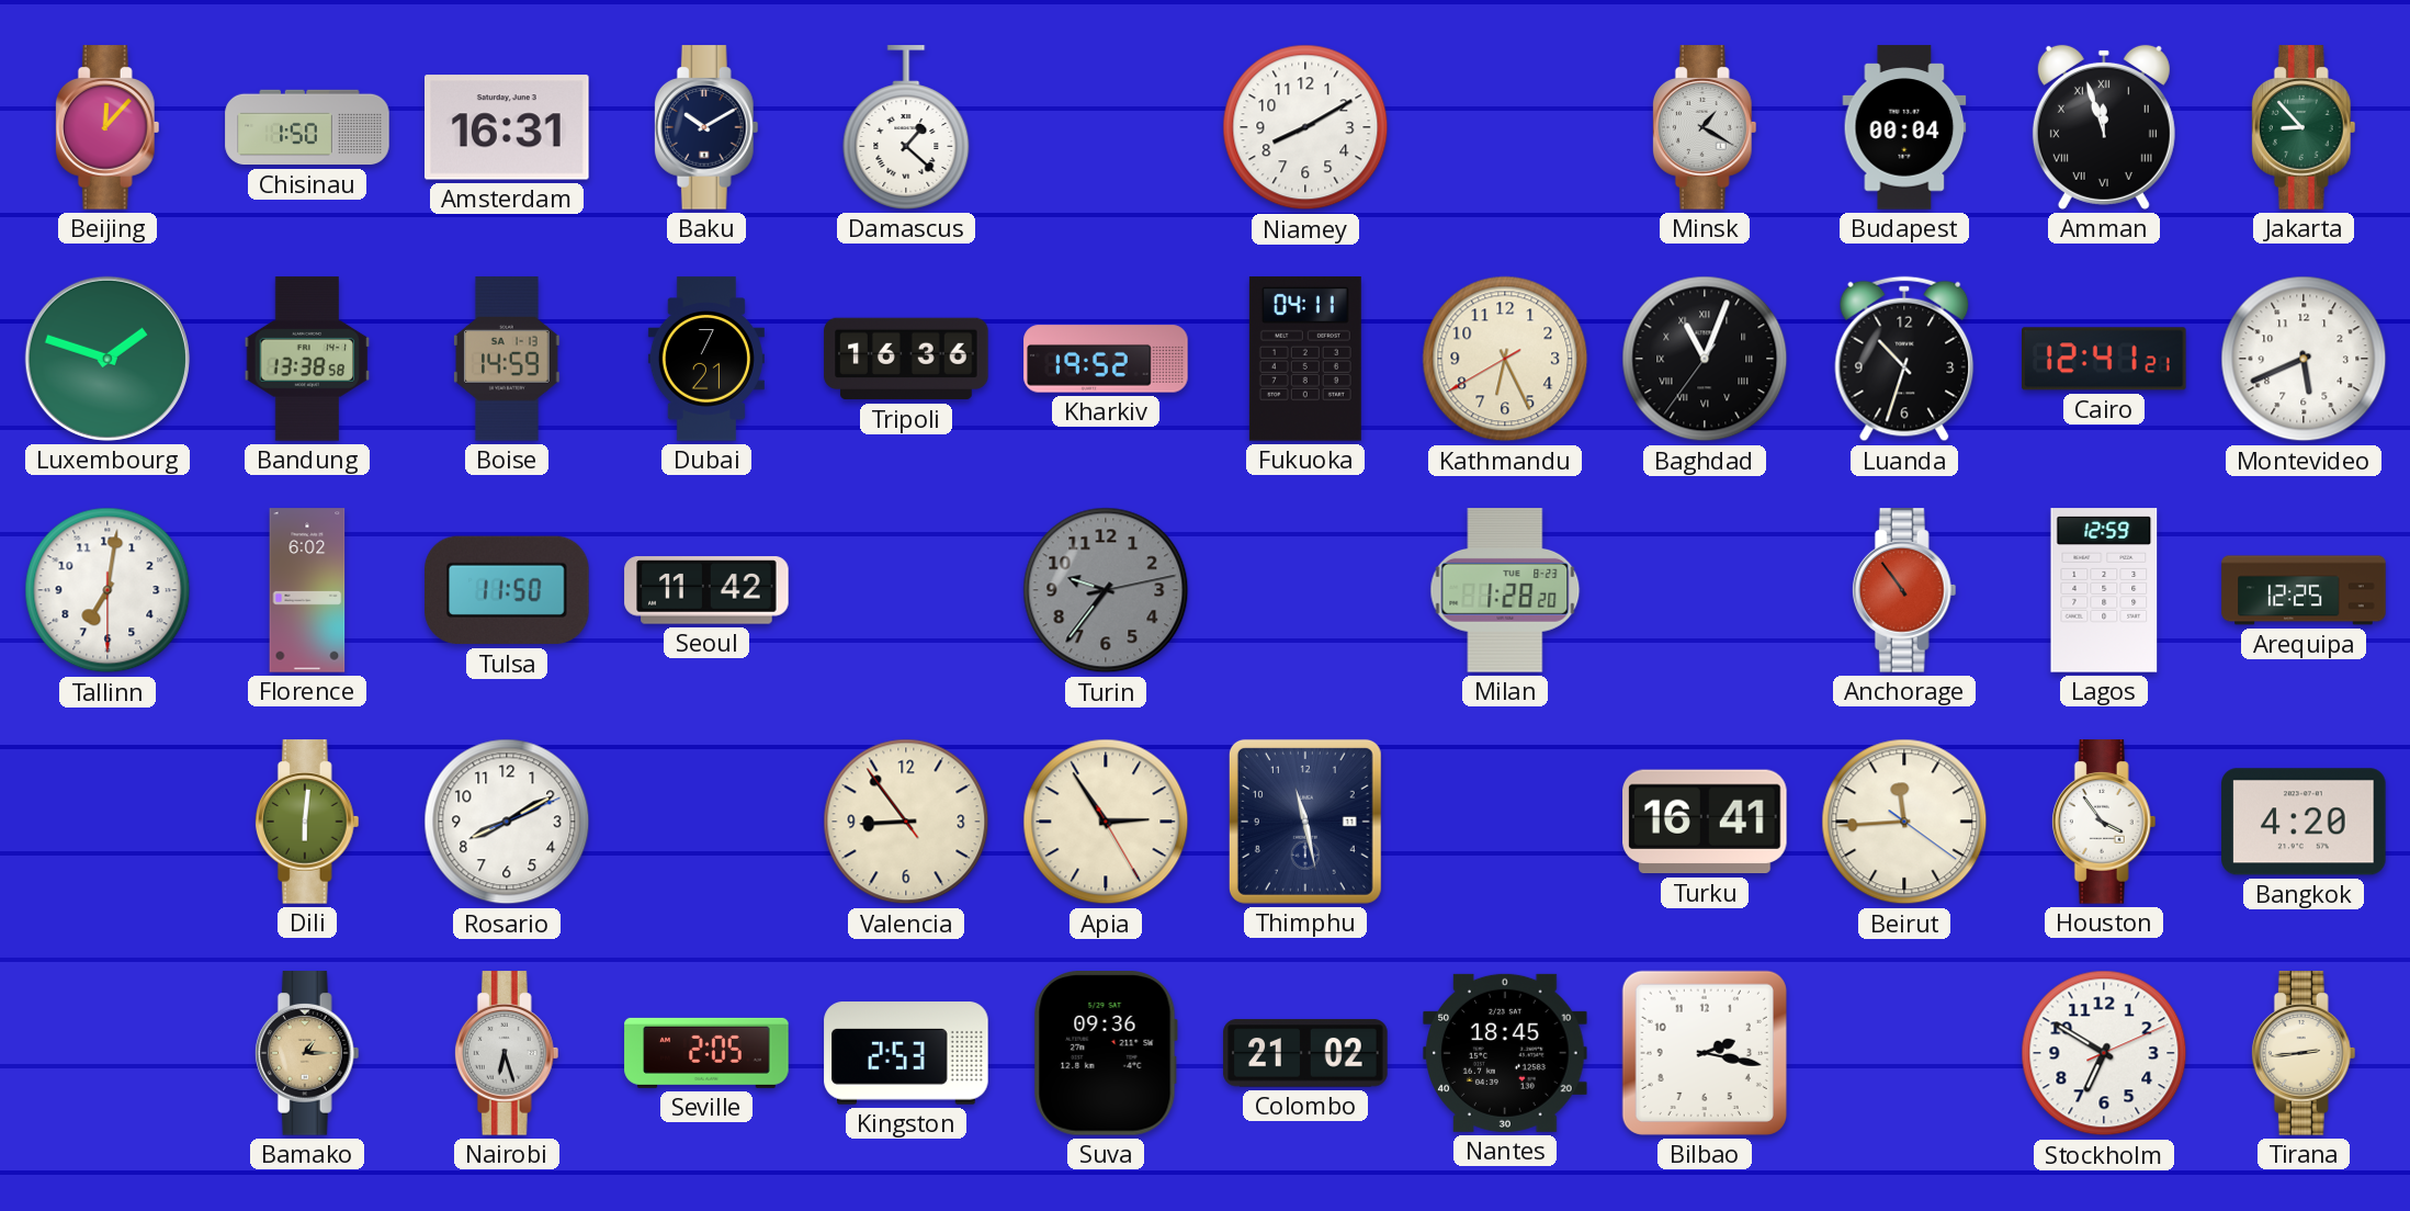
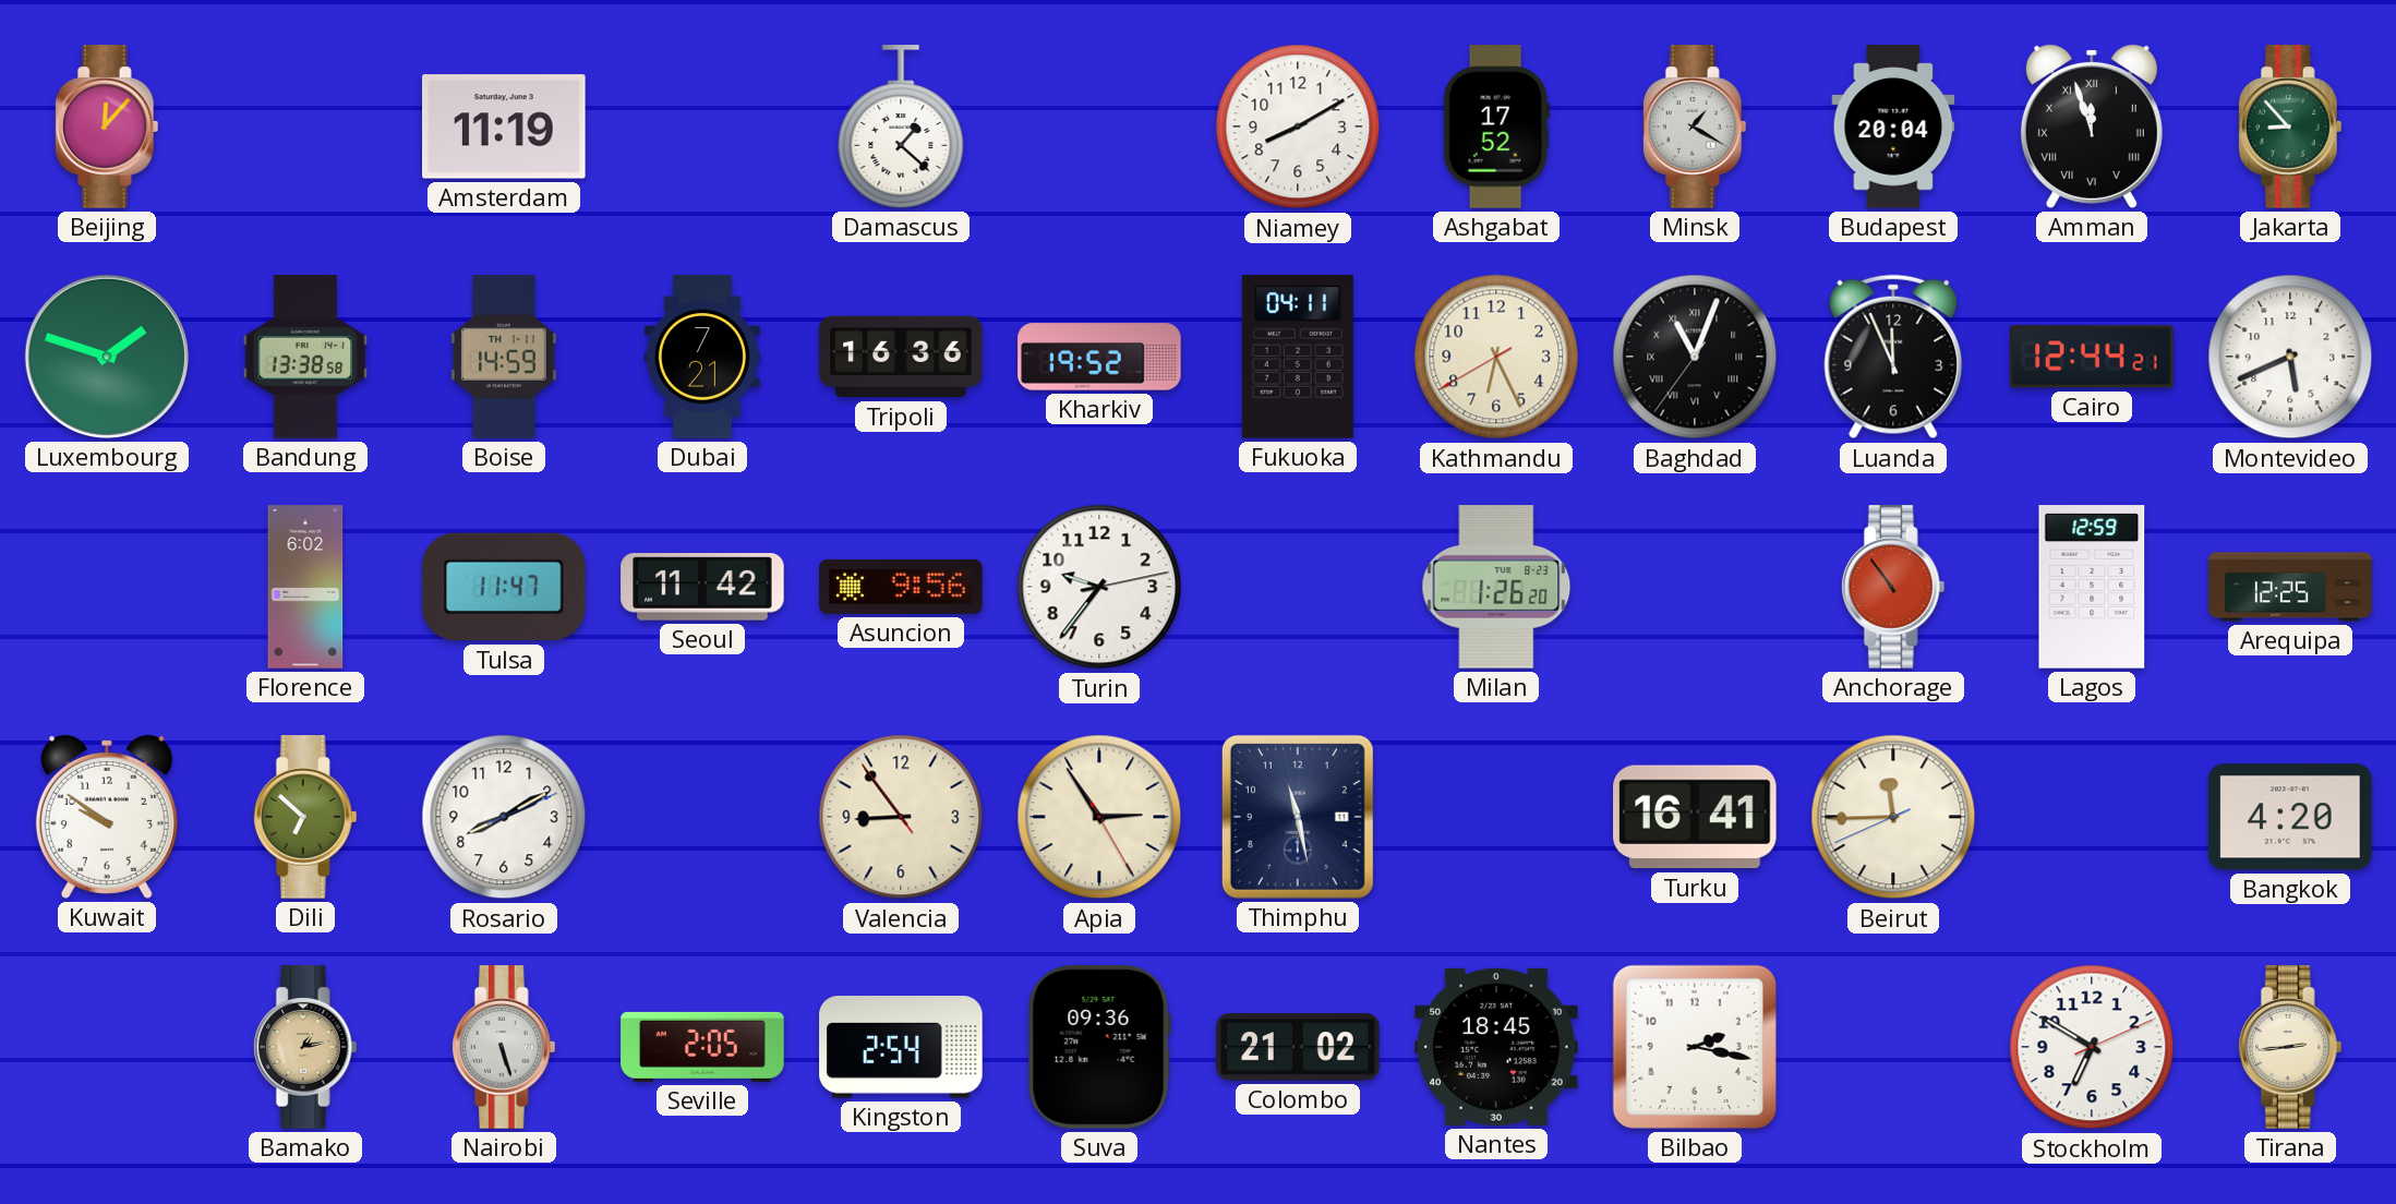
Chisinau: 1:50 -> none
Amsterdam: 16:31 -> 11:19
Baku: 10:10 -> none
Ashgabat: none -> 17:52
Budapest: 00:04 -> 20:04
Boise date: SA 1-13 -> TH 1-11
Luanda: 10:33 -> 11:56
Cairo: 12:41 -> 12:44
Tallinn: 7:01 -> none
Tulsa: 11:50 -> 11:47
Asuncion: none -> 9:56
Turin dial: grey -> white
Milan: 1:28 -> 1:26
Kuwait: none -> 9:51
Dili: 6:01 -> 6:52
Beirut: 11:44:21 -> 11:44:41
Houston: 3:54 -> none
Bamako: 1:15 -> 1:13
Nairobi: 6:27 -> 5:27
Kingston: 2:53 -> 2:54
